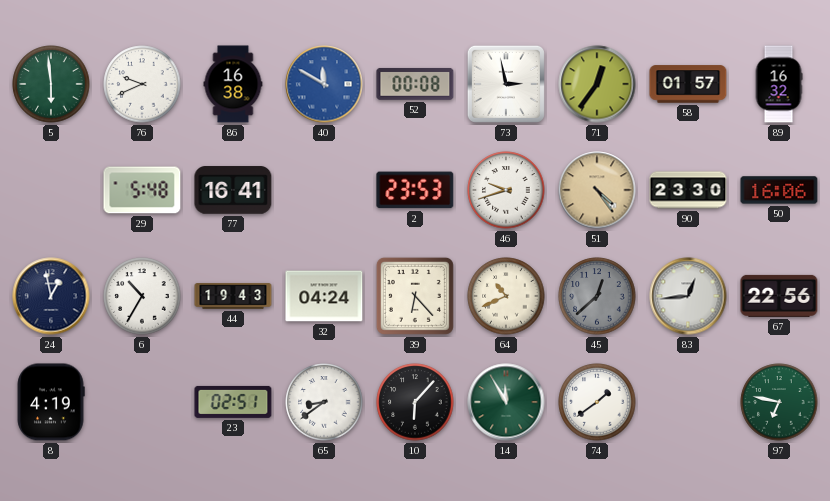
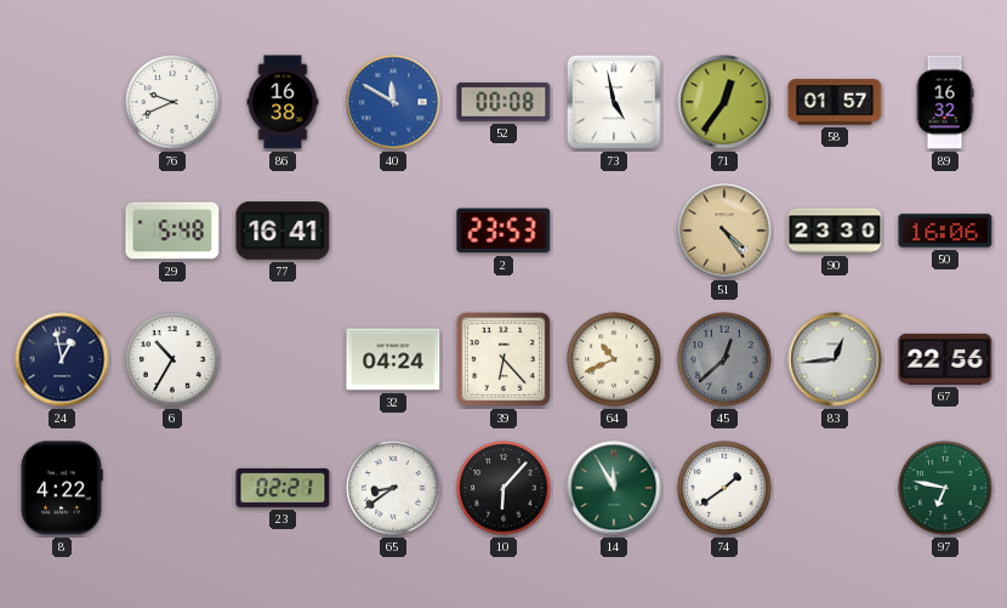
5: 5:59 -> none
73: 2:58 -> 4:58
46: 9:42 -> none
44: 19:43 -> none
8: 4:19 -> 4:22
23: 02:51 -> 02:21
